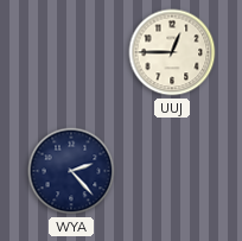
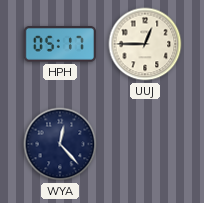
HPH: none -> 05:17
WYA: 2:23 -> 12:23
